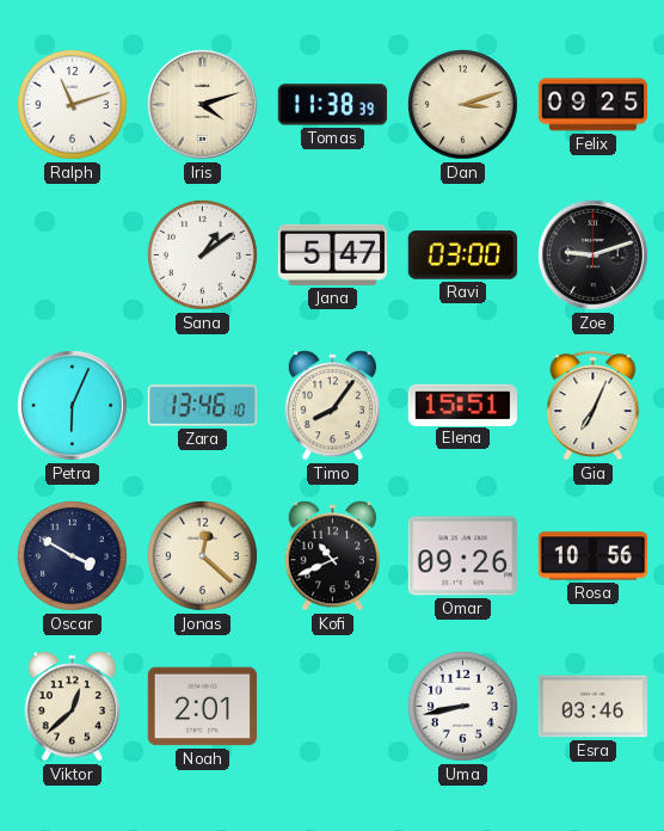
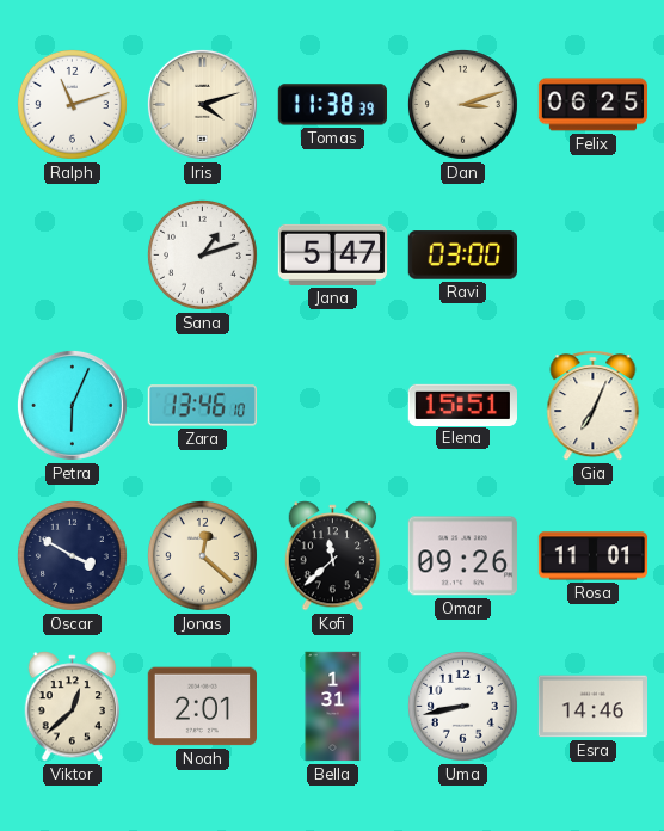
Felix: 09:25 -> 06:25
Sana: 1:09 -> 1:12
Zoe: 9:12 -> none
Timo: 8:06 -> none
Kofi: 10:41 -> 11:38
Rosa: 10:56 -> 11:01
Bella: none -> 1:31
Esra: 03:46 -> 14:46
